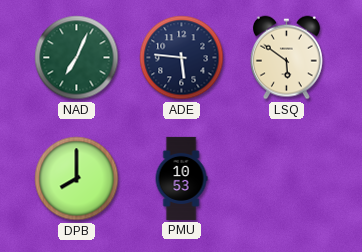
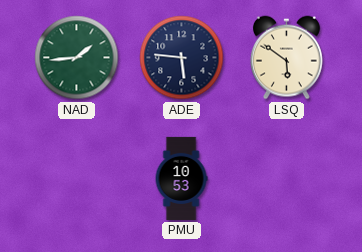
NAD: 7:04 -> 1:44
DPB: 8:00 -> none
